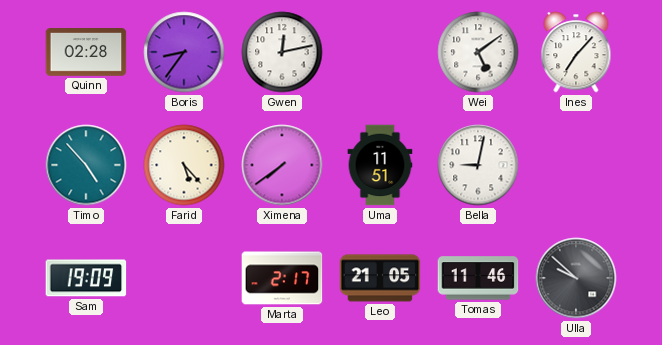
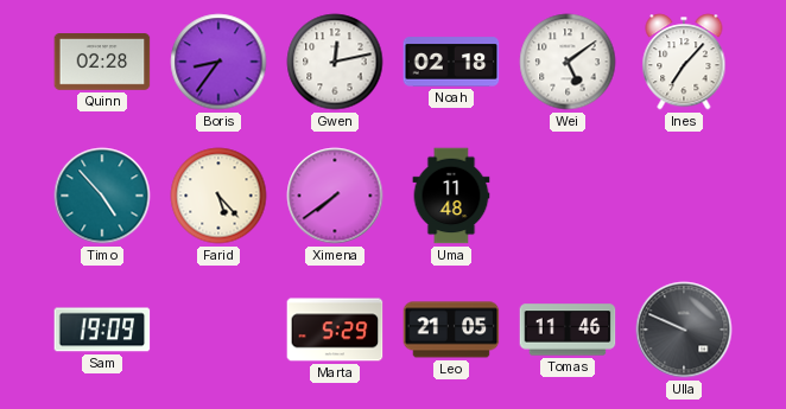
Noah: none -> 02:18
Uma: 11:51 -> 11:48
Bella: 9:02 -> none
Marta: 2:17 -> 5:29
Ulla: 9:52 -> 9:49
